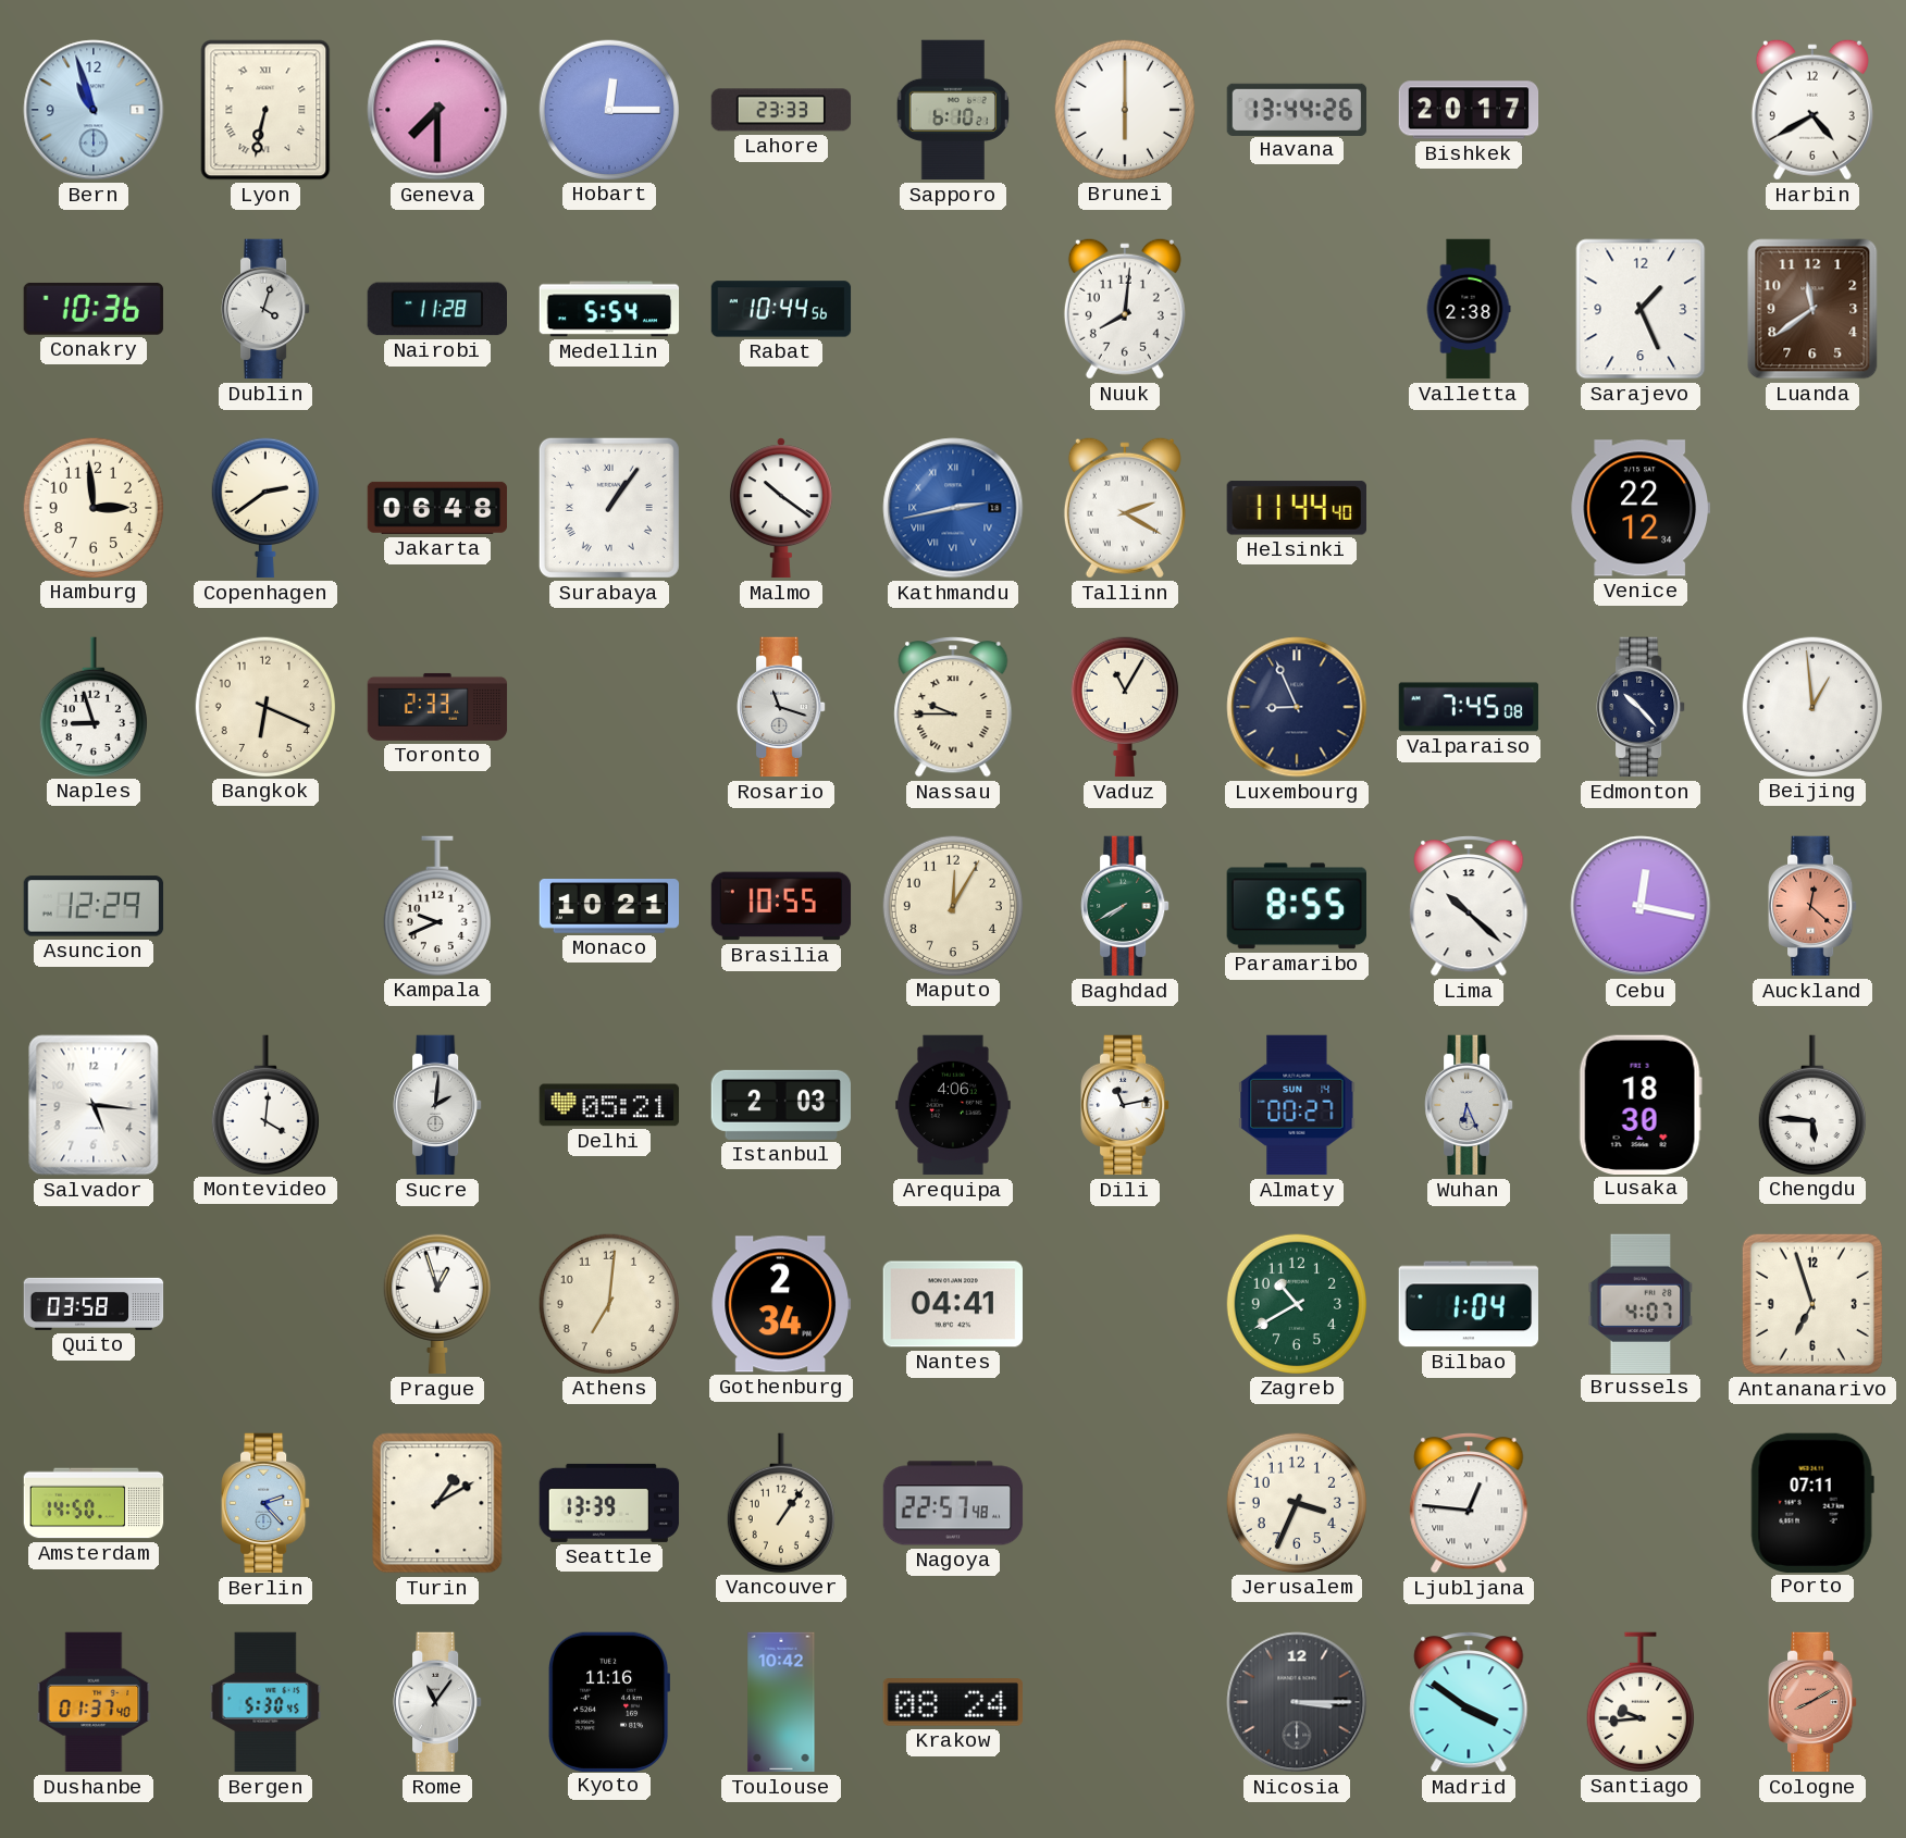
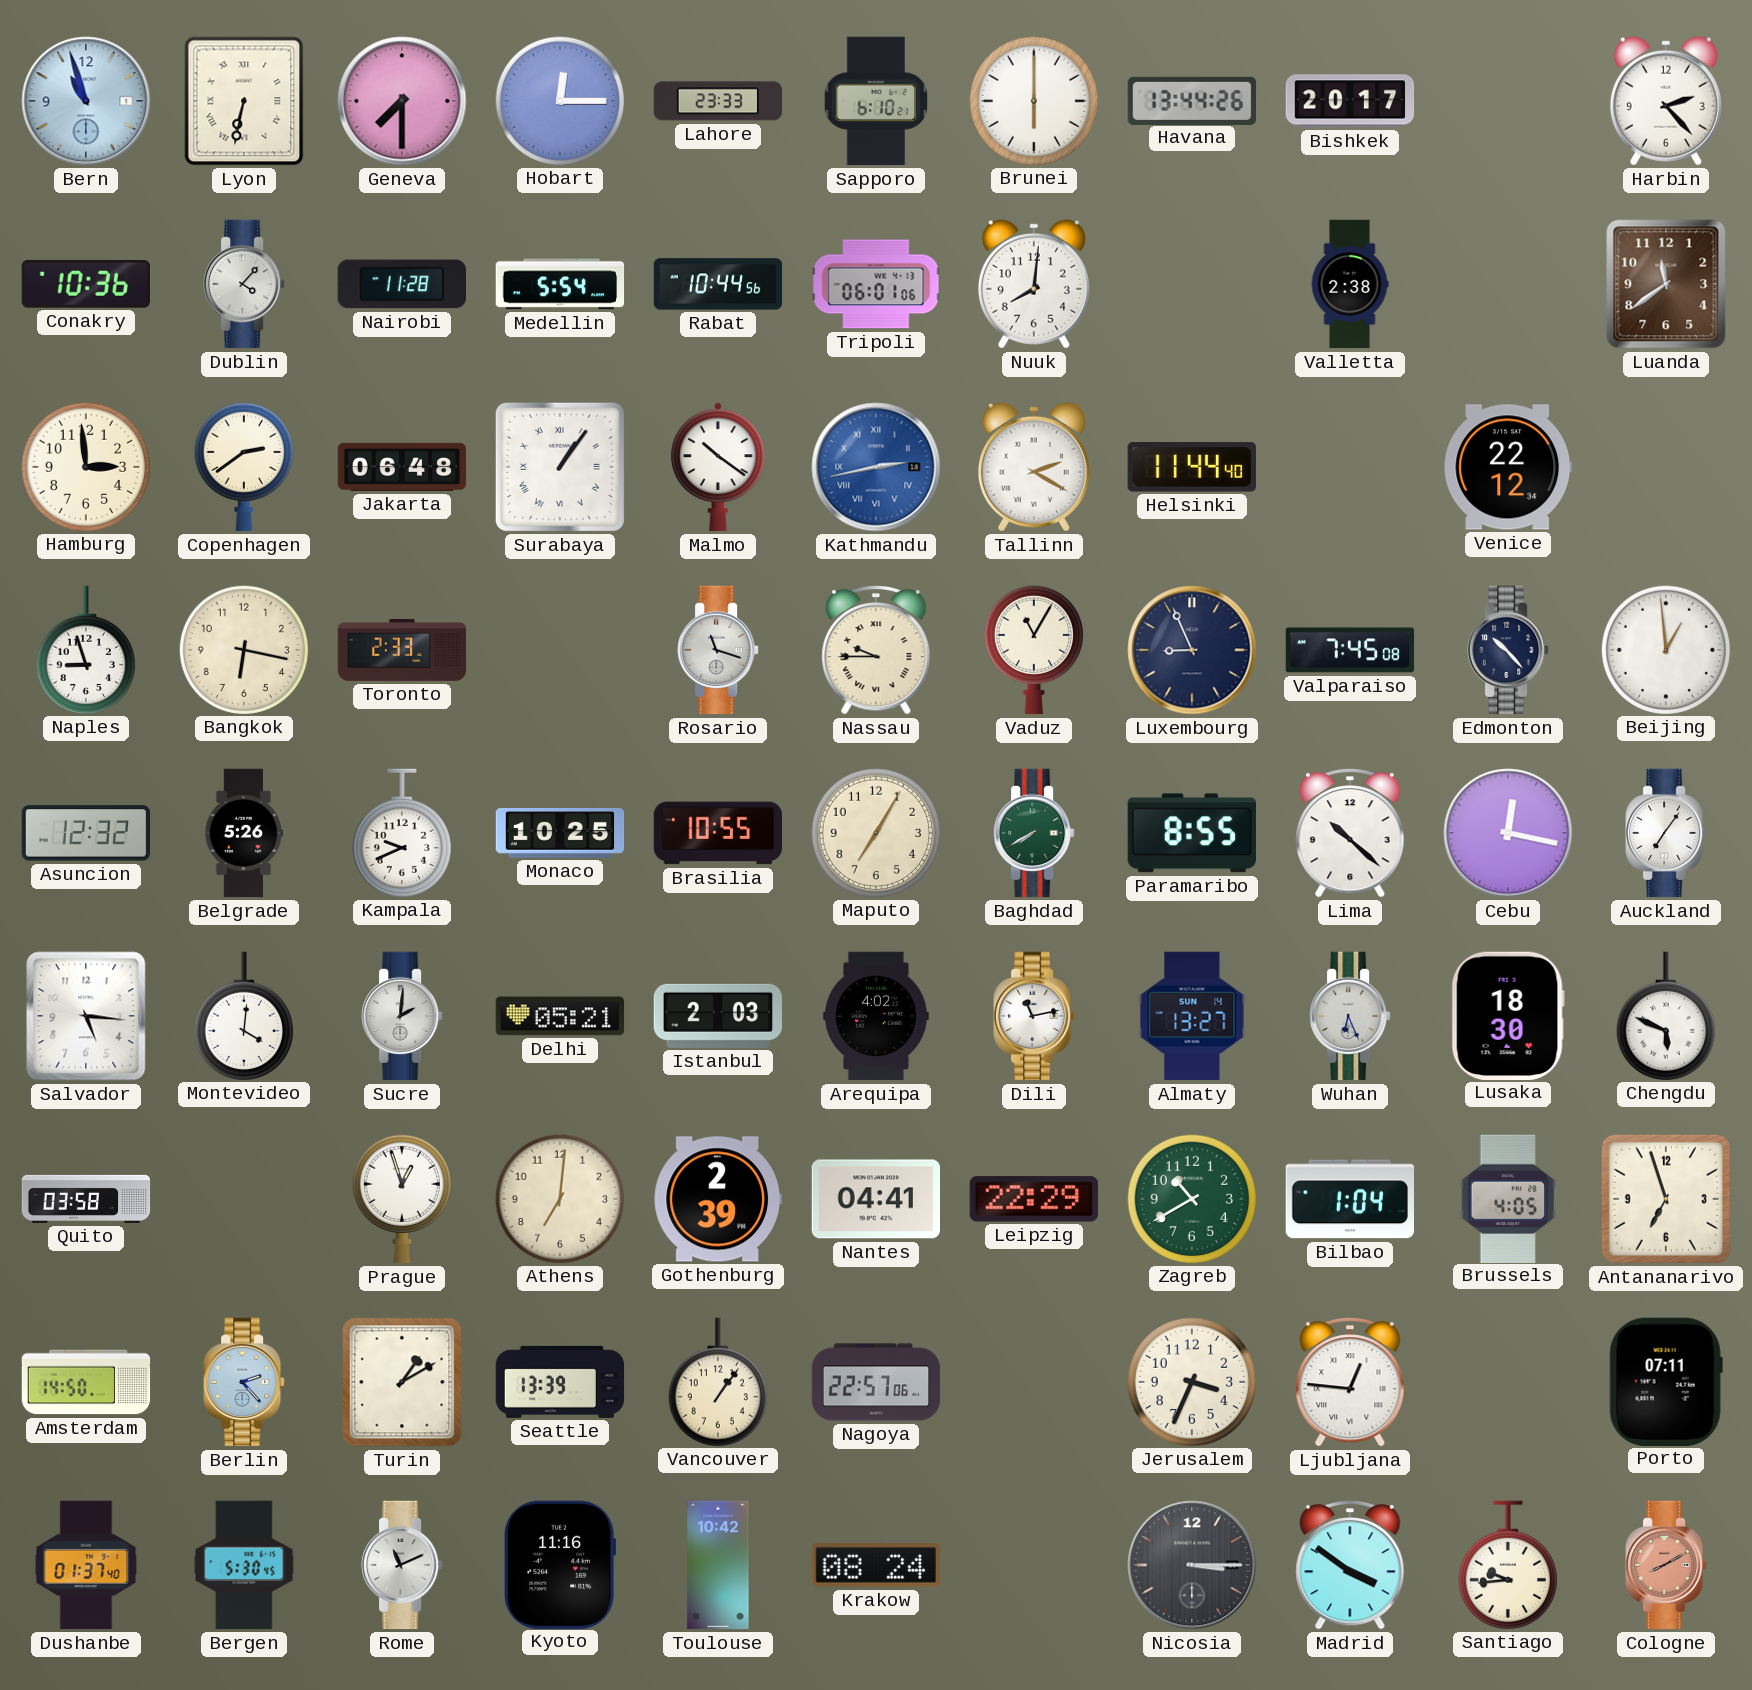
Harbin: 4:40 -> 2:23
Dublin: 4:03 -> 4:07
Tripoli: none -> 06:01
Sarajevo: 1:26 -> none
Bangkok: 6:19 -> 6:17
Asuncion: 12:29 -> 12:32
Belgrade: none -> 5:26
Monaco: 10:21 -> 10:25
Maputo: 12:05 -> 7:05
Auckland: 12:22 -> 7:06
Auckland dial: salmon -> white
Arequipa: 4:06 -> 4:02
Almaty: 00:27 -> 13:27
Chengdu: 5:46 -> 5:49
Gothenburg: 2:34 -> 2:39
Leipzig: none -> 22:29
Brussels: 4:07 -> 4:05
Nagoya: 22:57:48 -> 22:57:06
Rome: 11:06 -> 11:11
